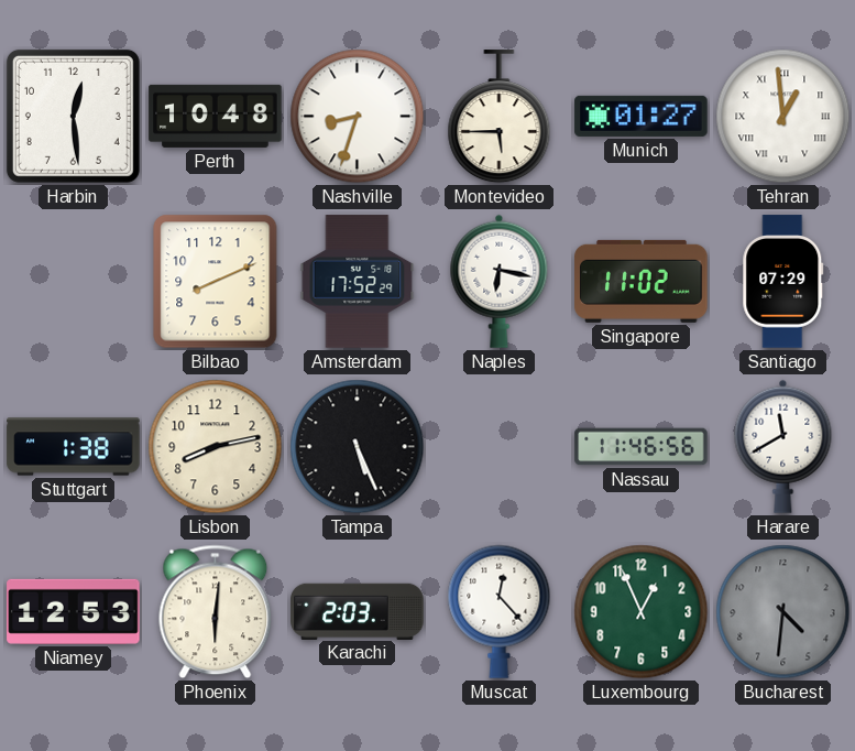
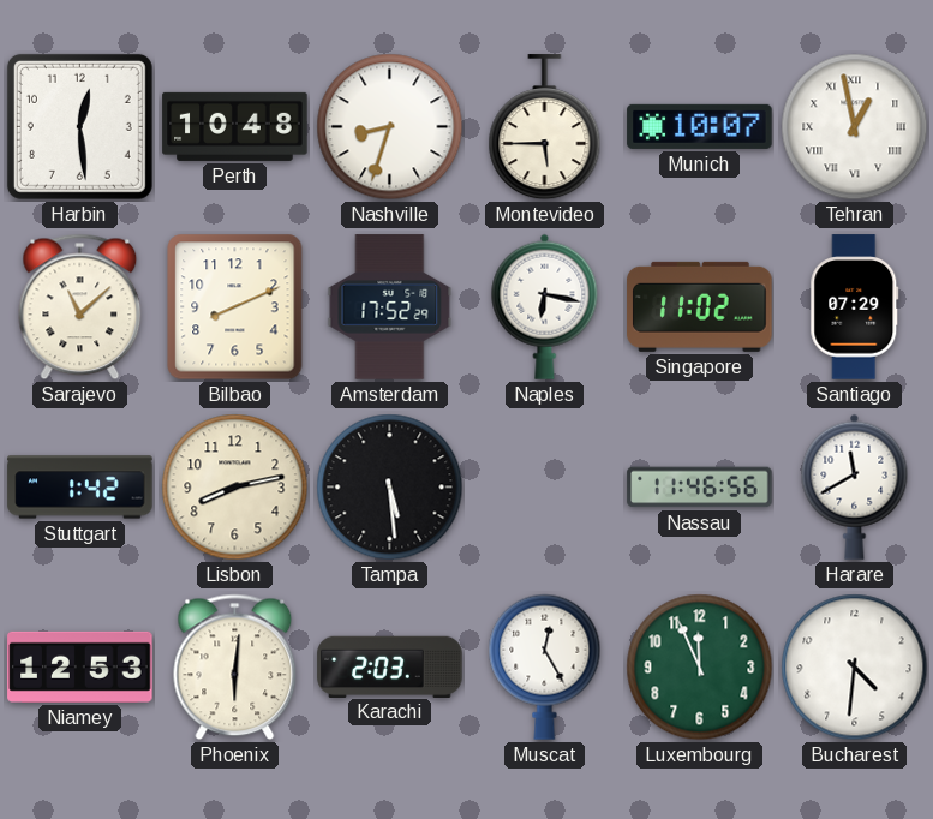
Munich: 01:27 -> 10:07
Tehran: 12:59 -> 12:58
Sarajevo: none -> 11:08
Stuttgart: 1:38 -> 1:42
Tampa: 5:26 -> 5:29
Muscat: 12:23 -> 12:25
Luxembourg: 12:56 -> 11:56
Bucharest dial: grey -> white
